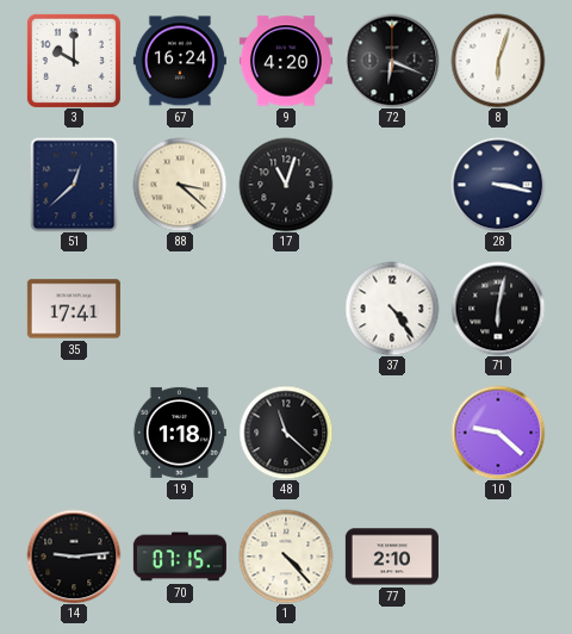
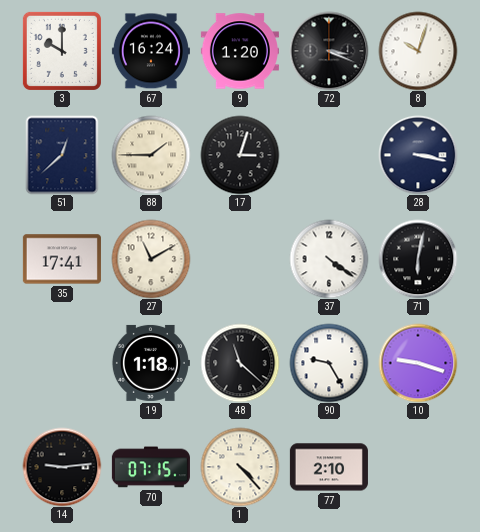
9: 4:20 -> 1:20
72: 6:19 -> 3:19
8: 6:03 -> 10:03
88: 3:22 -> 1:45
17: 11:03 -> 3:03
27: none -> 11:10
37: 4:24 -> 4:21
90: none -> 9:25
10: 9:22 -> 9:18
